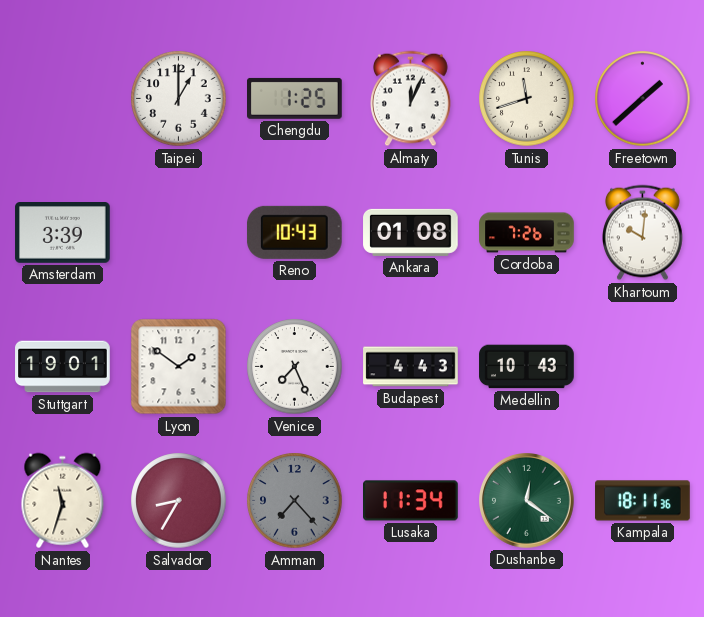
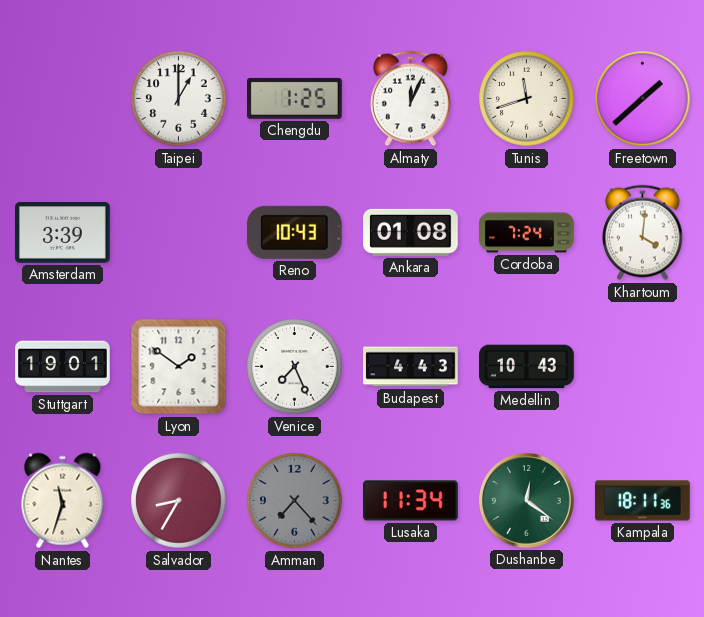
Cordoba: 7:26 -> 7:24
Khartoum: 10:01 -> 4:01
